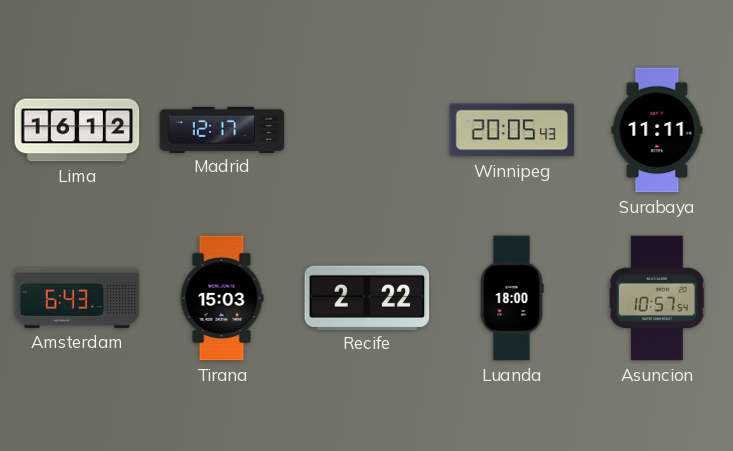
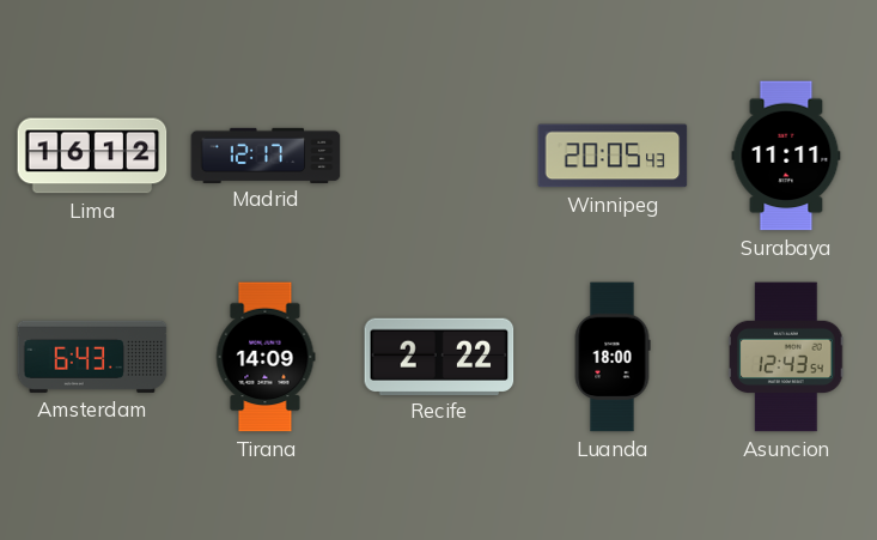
Tirana: 15:03 -> 14:09
Asuncion: 10:57 -> 12:43
